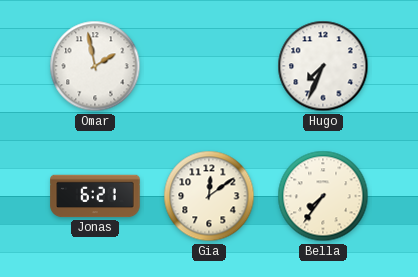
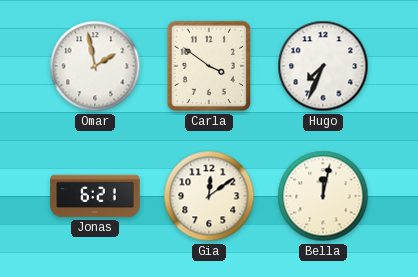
Carla: none -> 3:51
Bella: 7:36 -> 12:02
